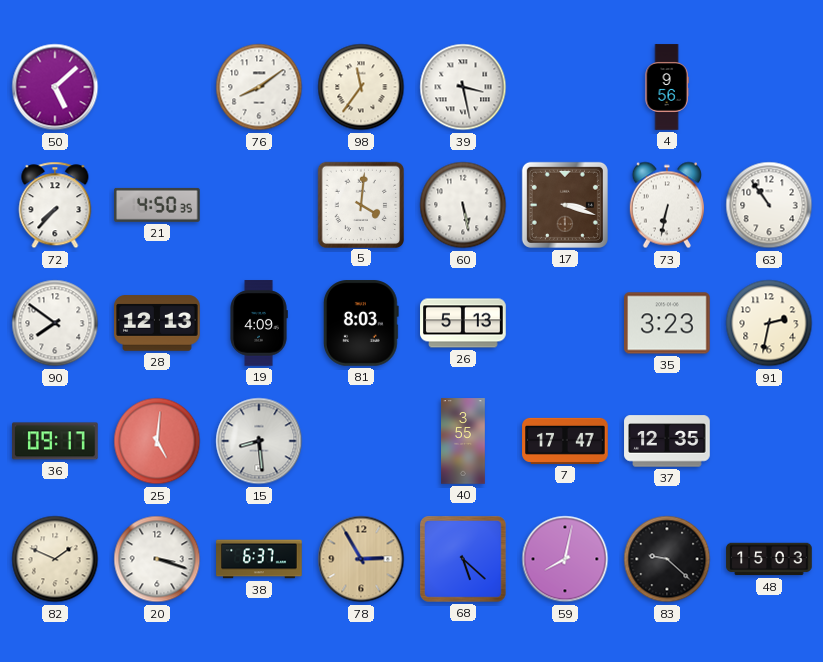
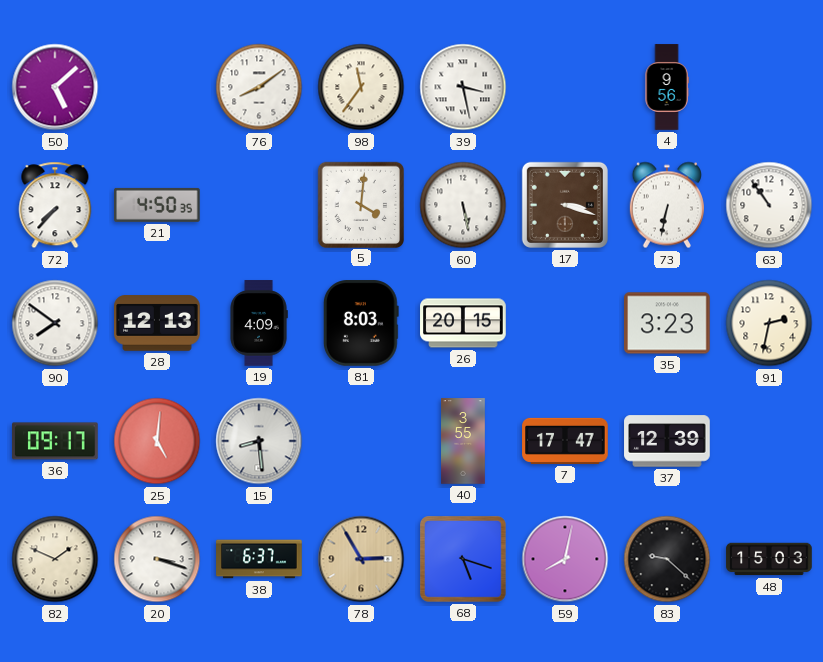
26: 5:13 -> 20:15
37: 12:35 -> 12:39
68: 5:22 -> 5:18
